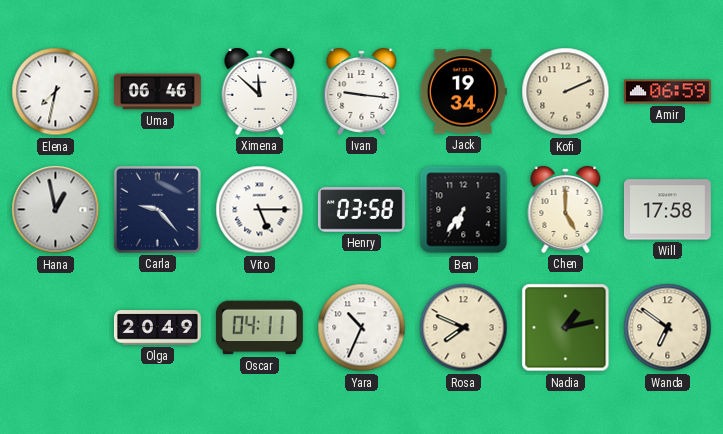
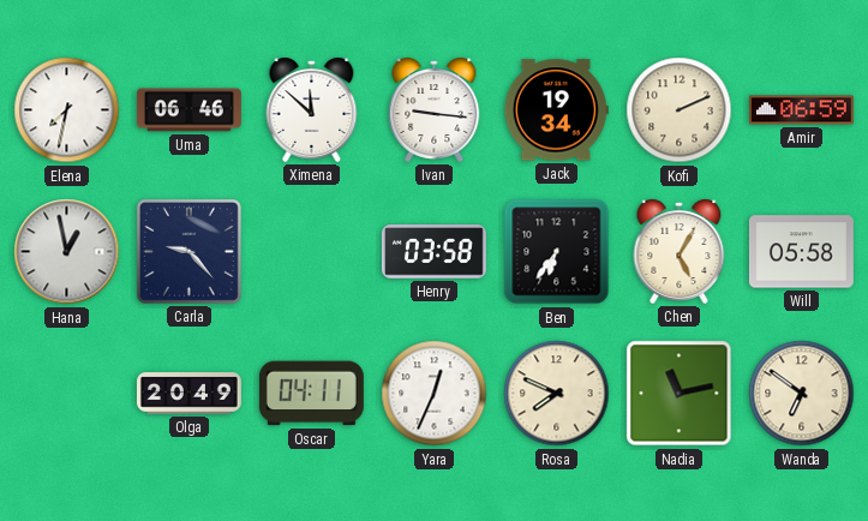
Vito: 5:15 -> none
Chen: 5:00 -> 5:05
Will: 17:58 -> 05:58
Yara: 10:34 -> 12:34
Nadia: 1:13 -> 11:13
